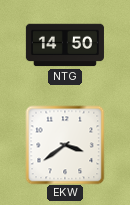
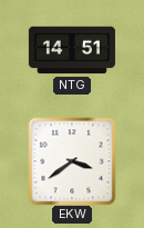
NTG: 14:50 -> 14:51
